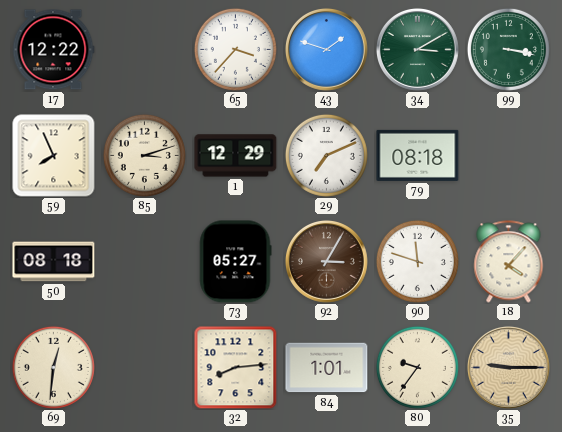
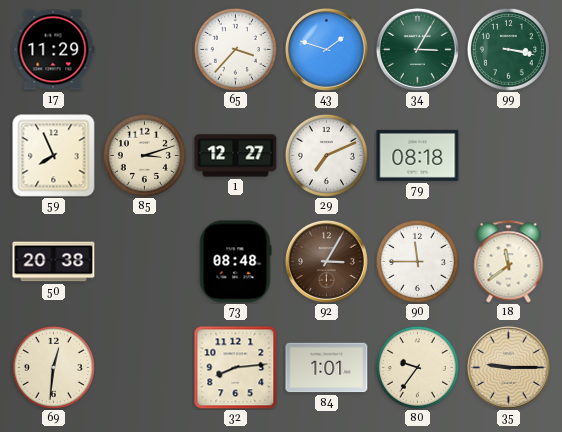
17: 12:22 -> 11:29
34: 3:10 -> 3:05
1: 12:29 -> 12:27
50: 08:18 -> 20:38
73: 05:27 -> 08:48
90: 11:48 -> 11:45
18: 4:07 -> 11:39
